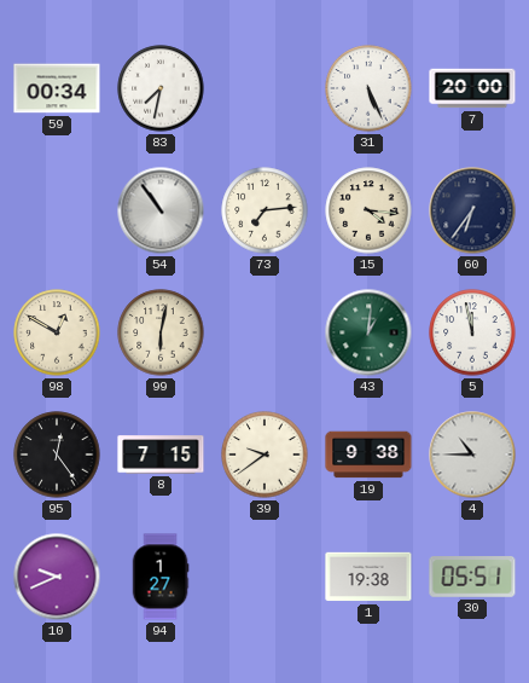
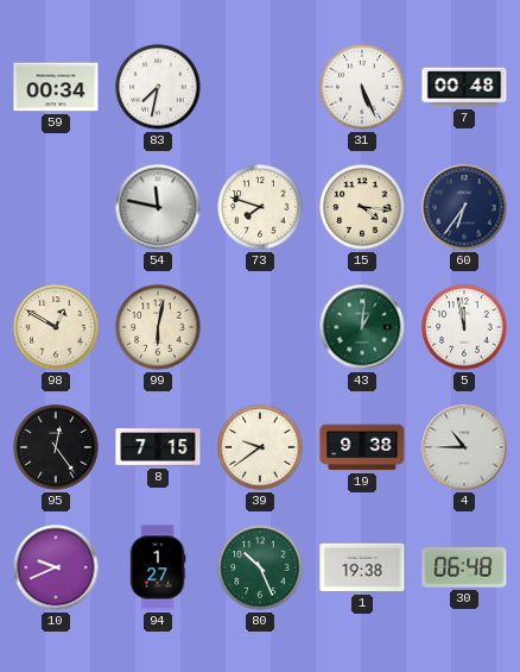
7: 20:00 -> 00:48
54: 10:54 -> 11:47
73: 7:14 -> 7:48
80: none -> 10:26
30: 05:51 -> 06:48
